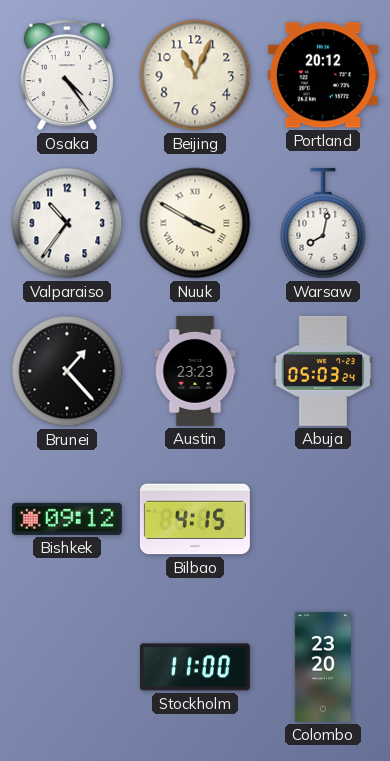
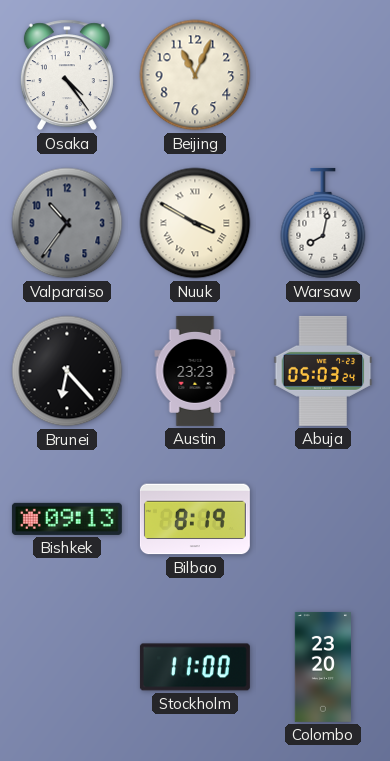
Portland: 20:12 -> none
Valparaiso dial: white -> grey
Brunei: 1:23 -> 6:23
Bishkek: 09:12 -> 09:13
Bilbao: 4:15 -> 8:19
